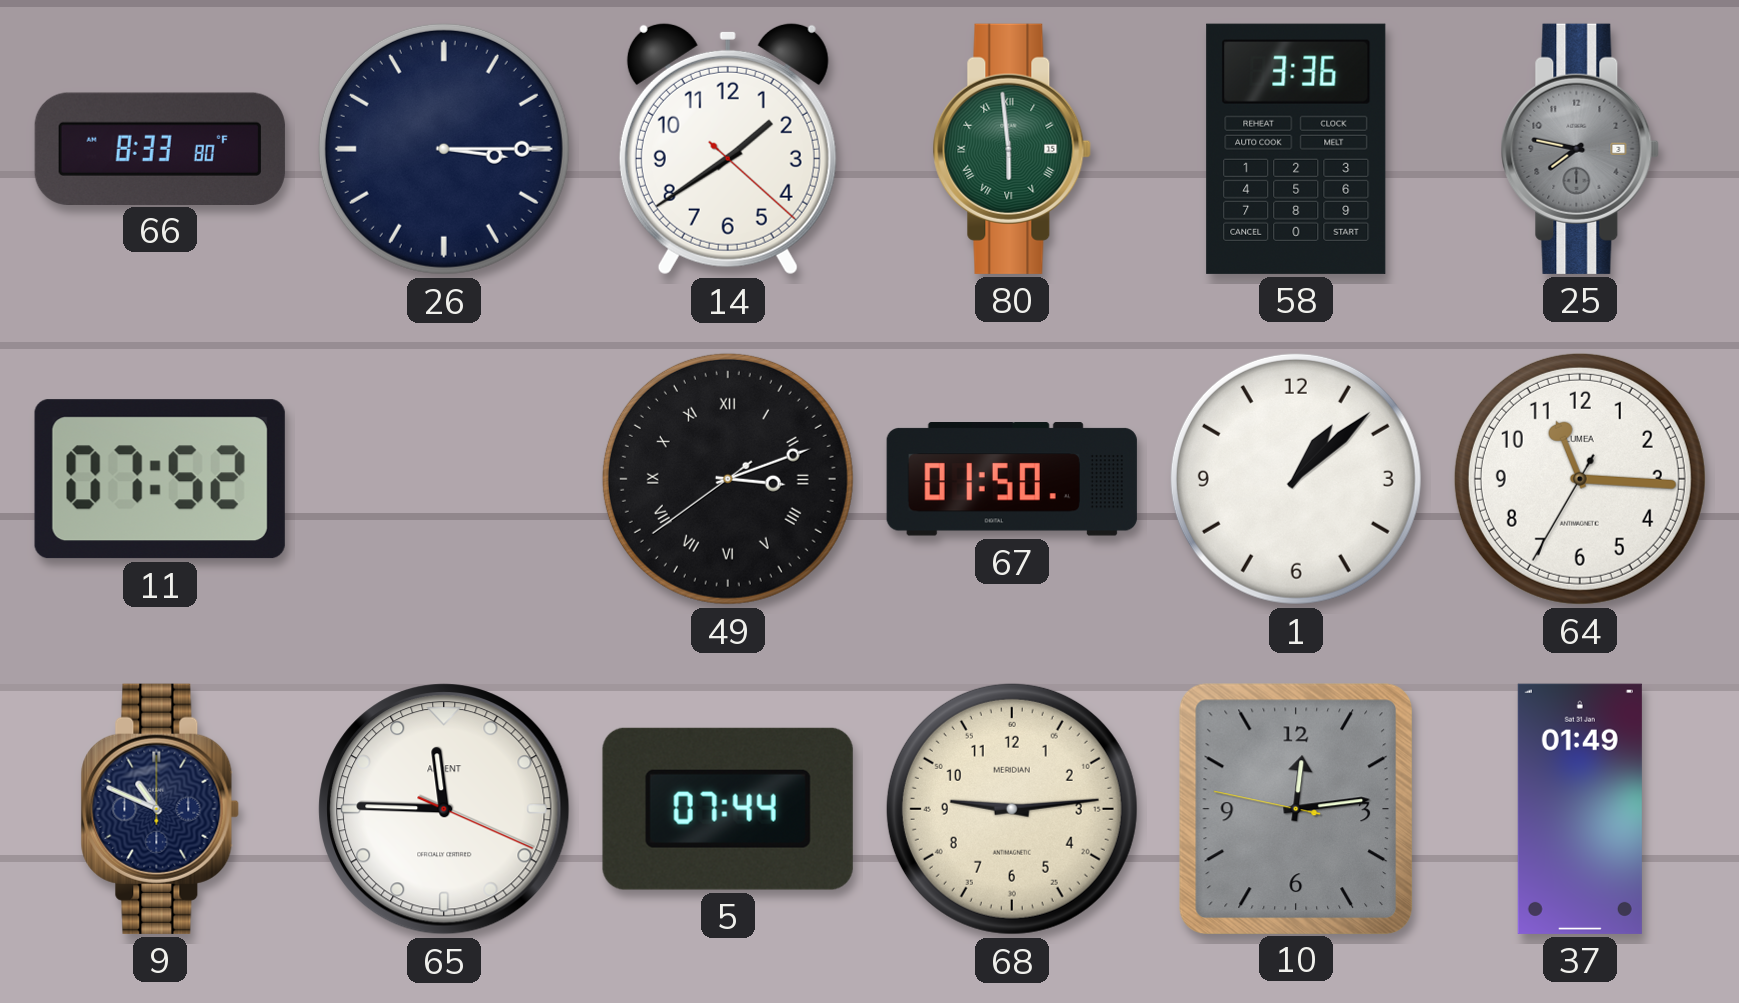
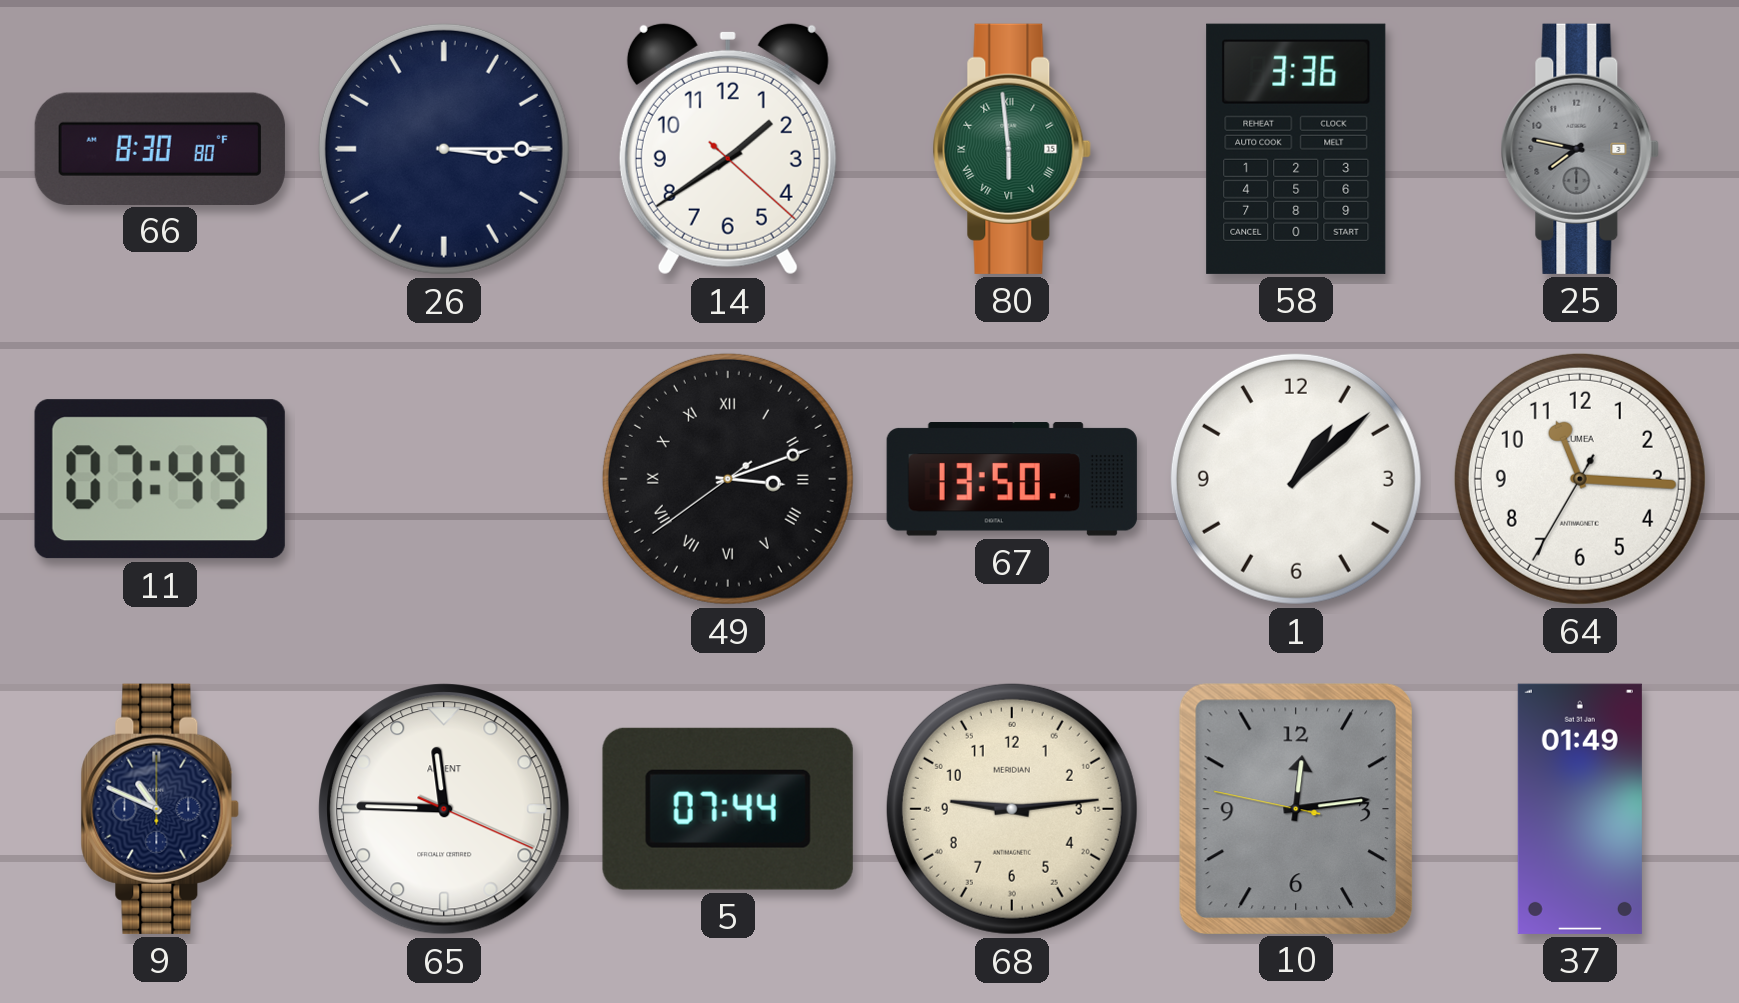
66: 8:33 -> 8:30
11: 07:52 -> 07:49
67: 01:50 -> 13:50
